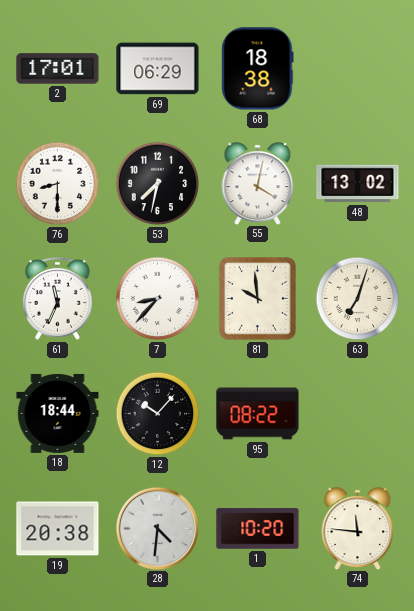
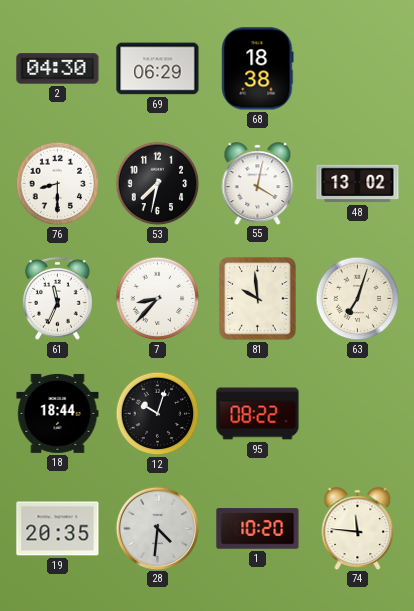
2: 17:01 -> 04:30
12: 10:07 -> 10:03
19: 20:38 -> 20:35
